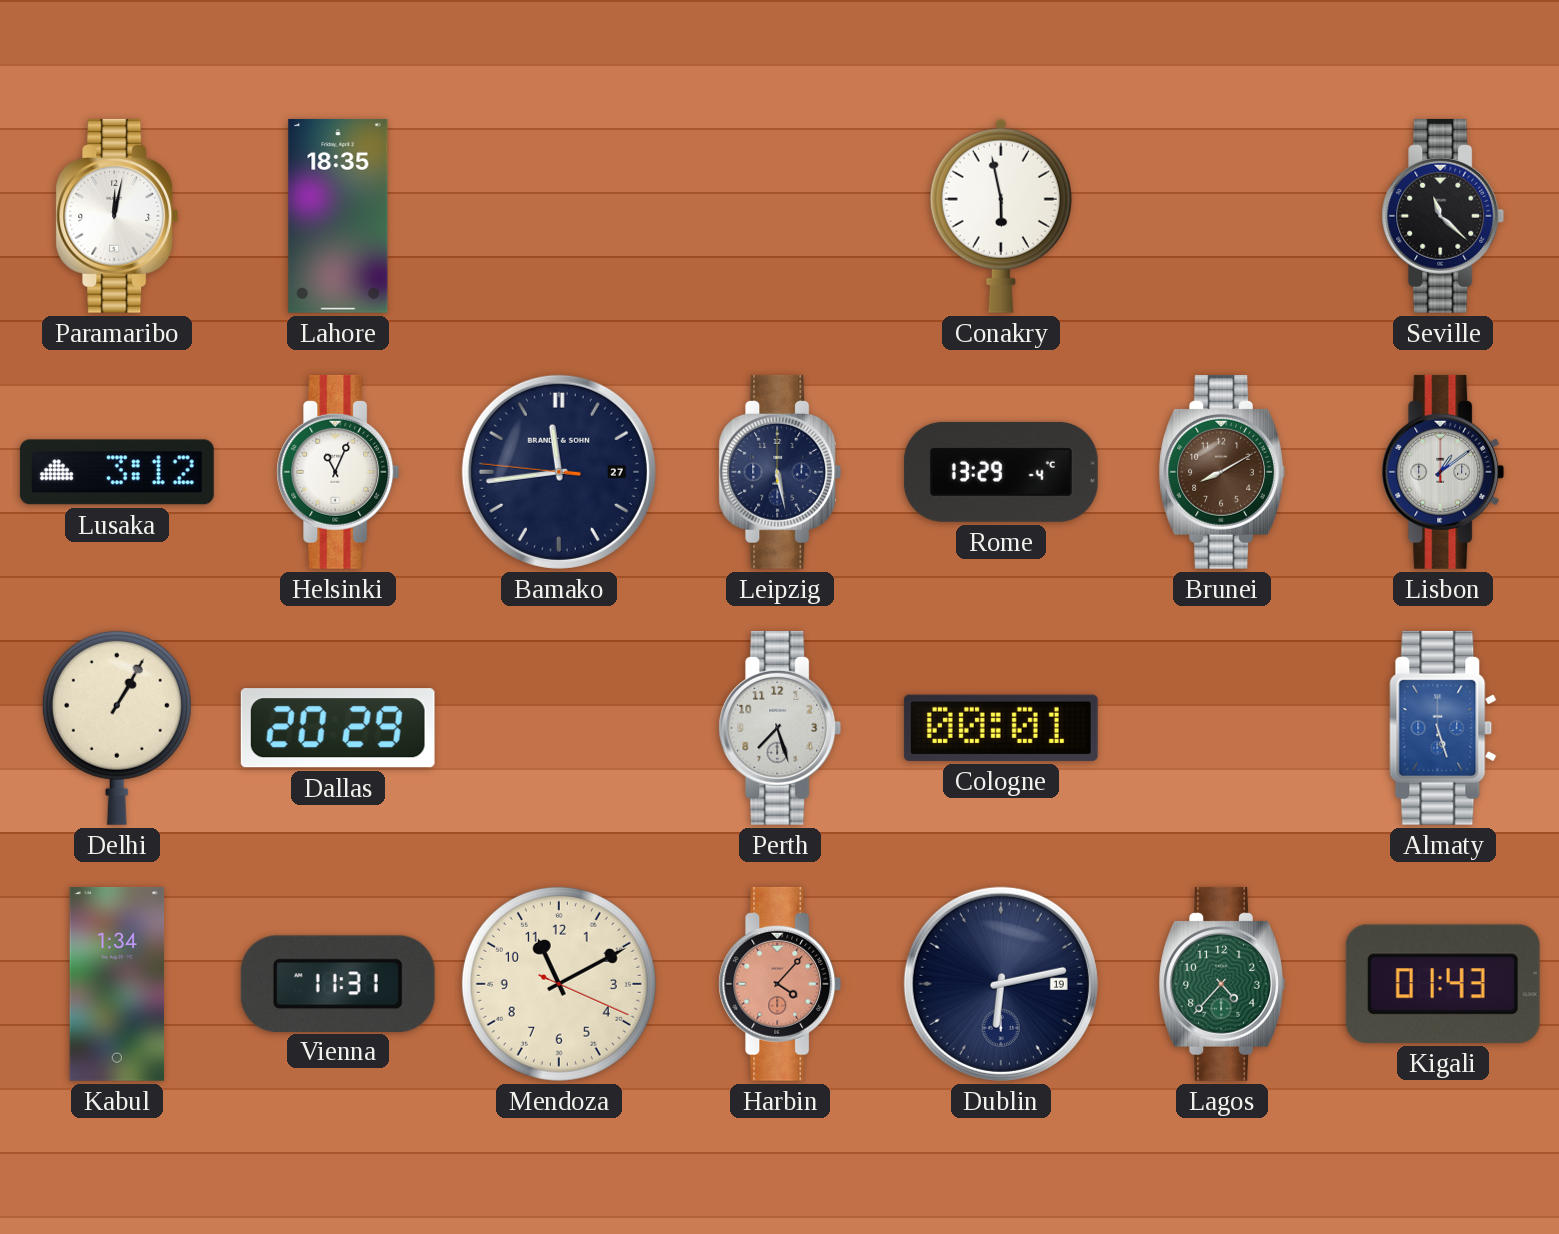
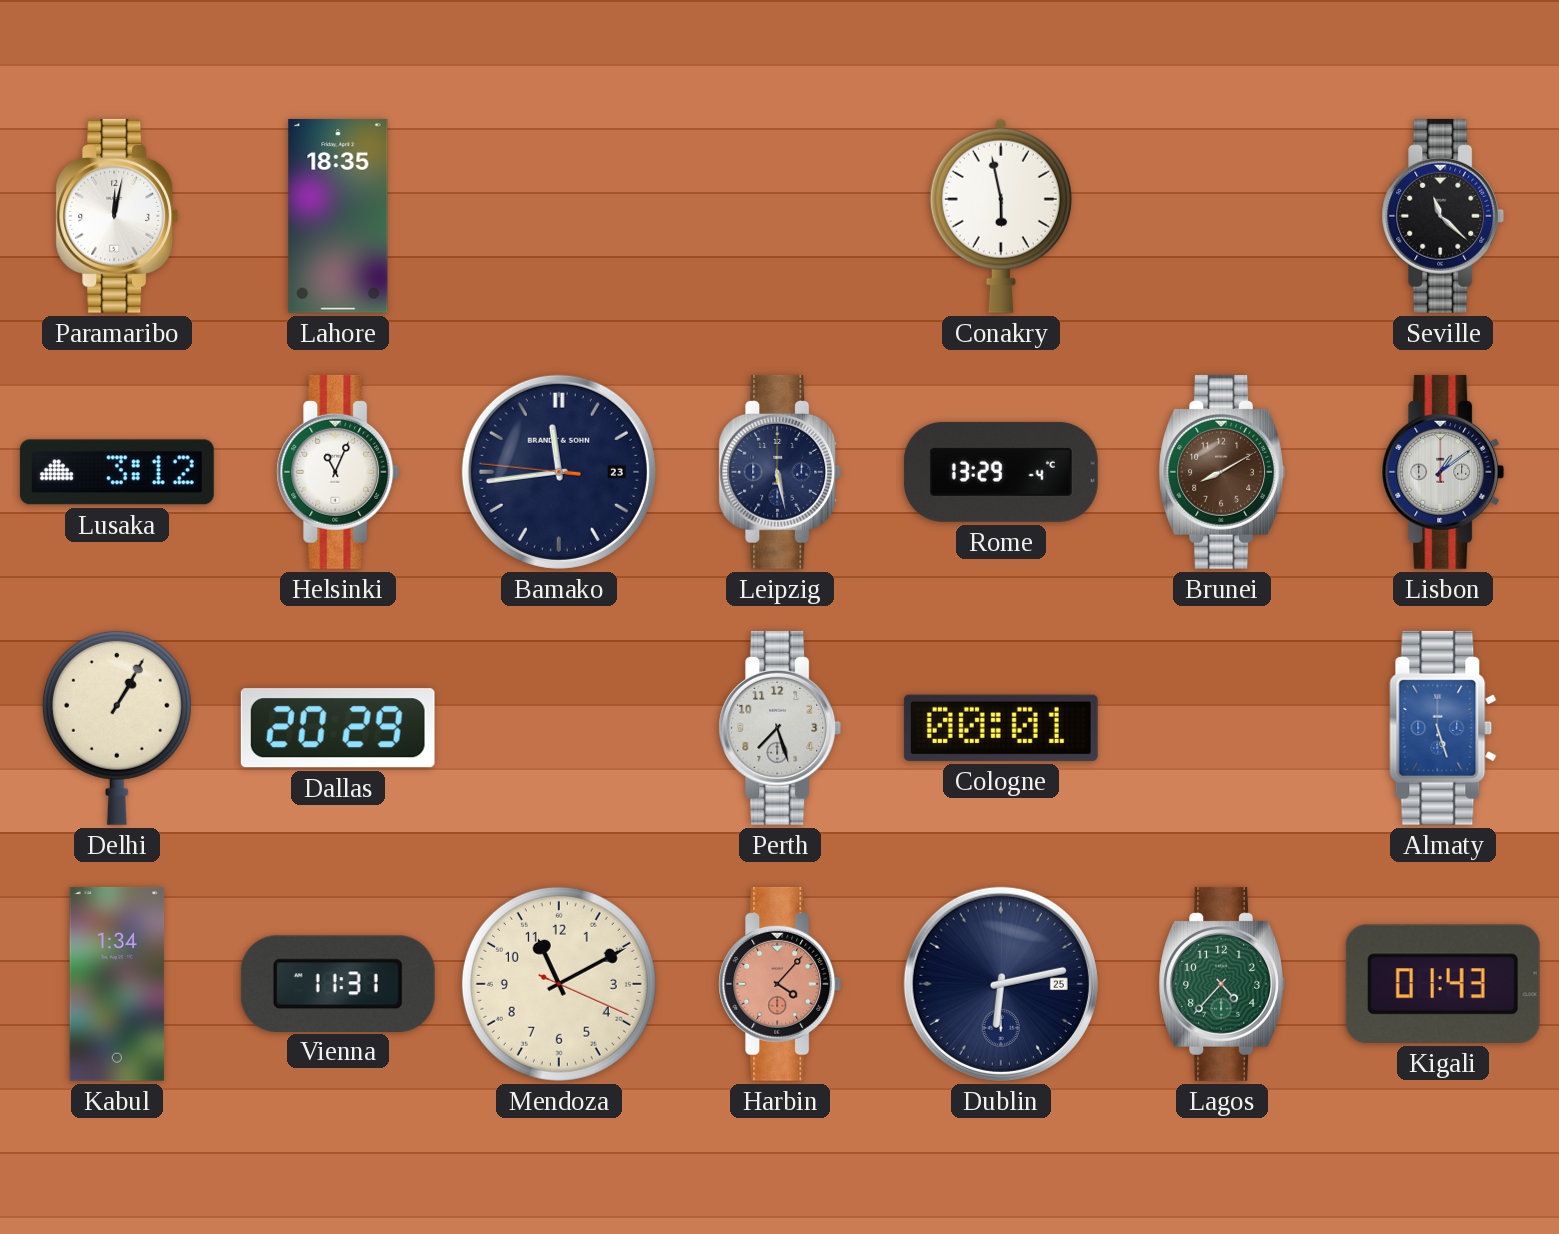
Bamako date: 27 -> 23
Dublin date: 19 -> 25
